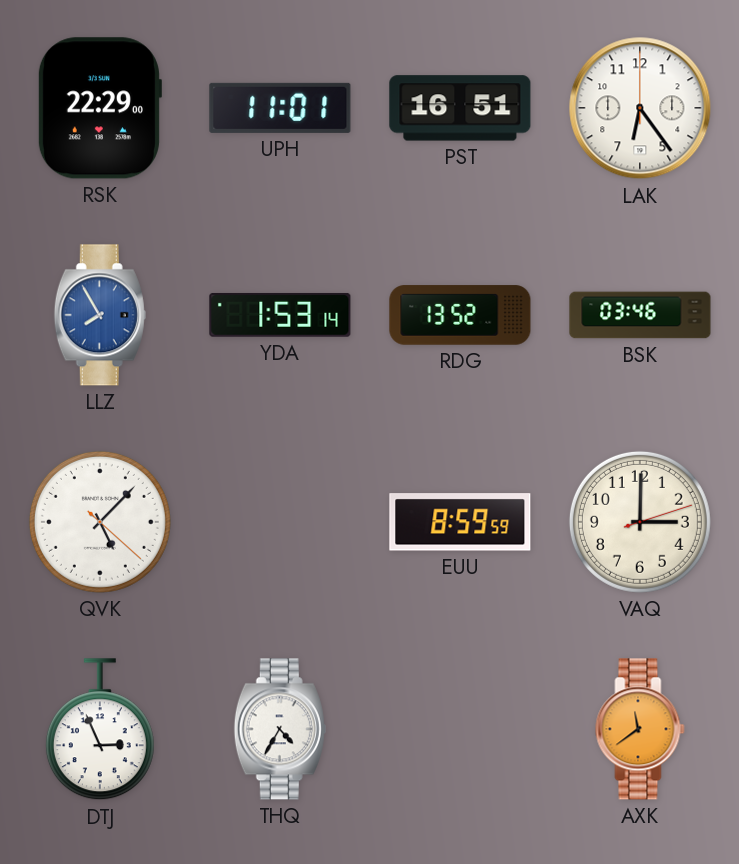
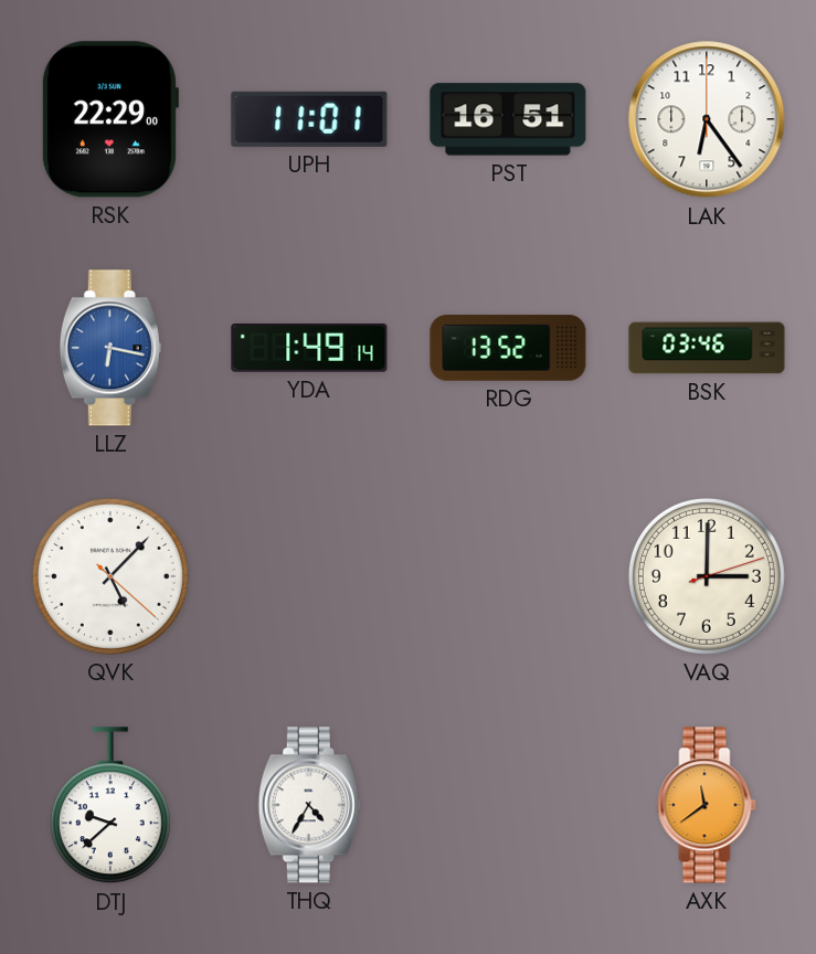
LLZ: 7:55 -> 6:17
YDA: 1:53 -> 1:49
EUU: 8:59 -> none
DTJ: 2:56 -> 9:38
